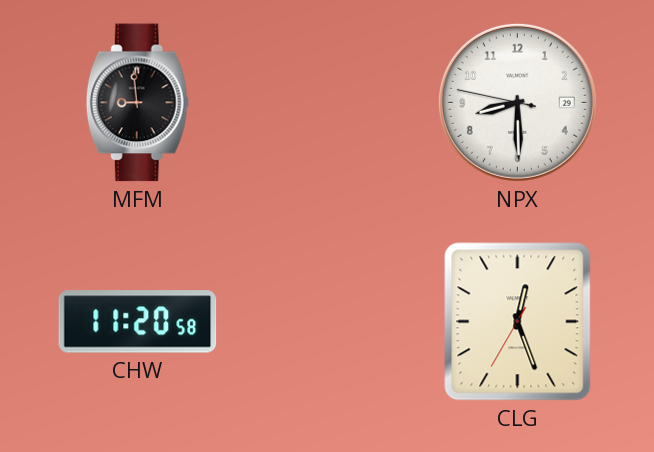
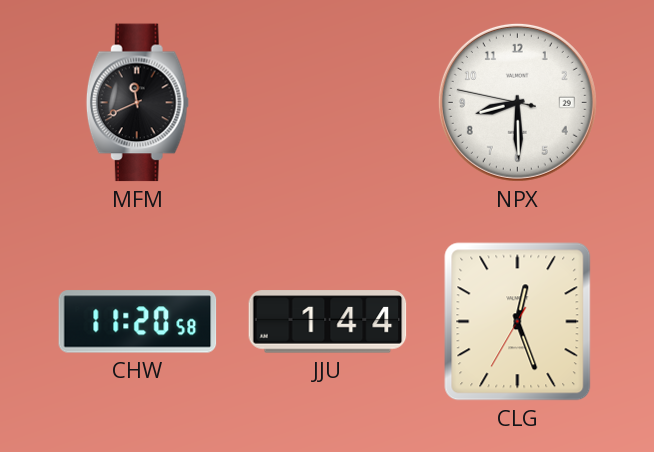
MFM: 8:59 -> 11:41
JJU: none -> 1:44
